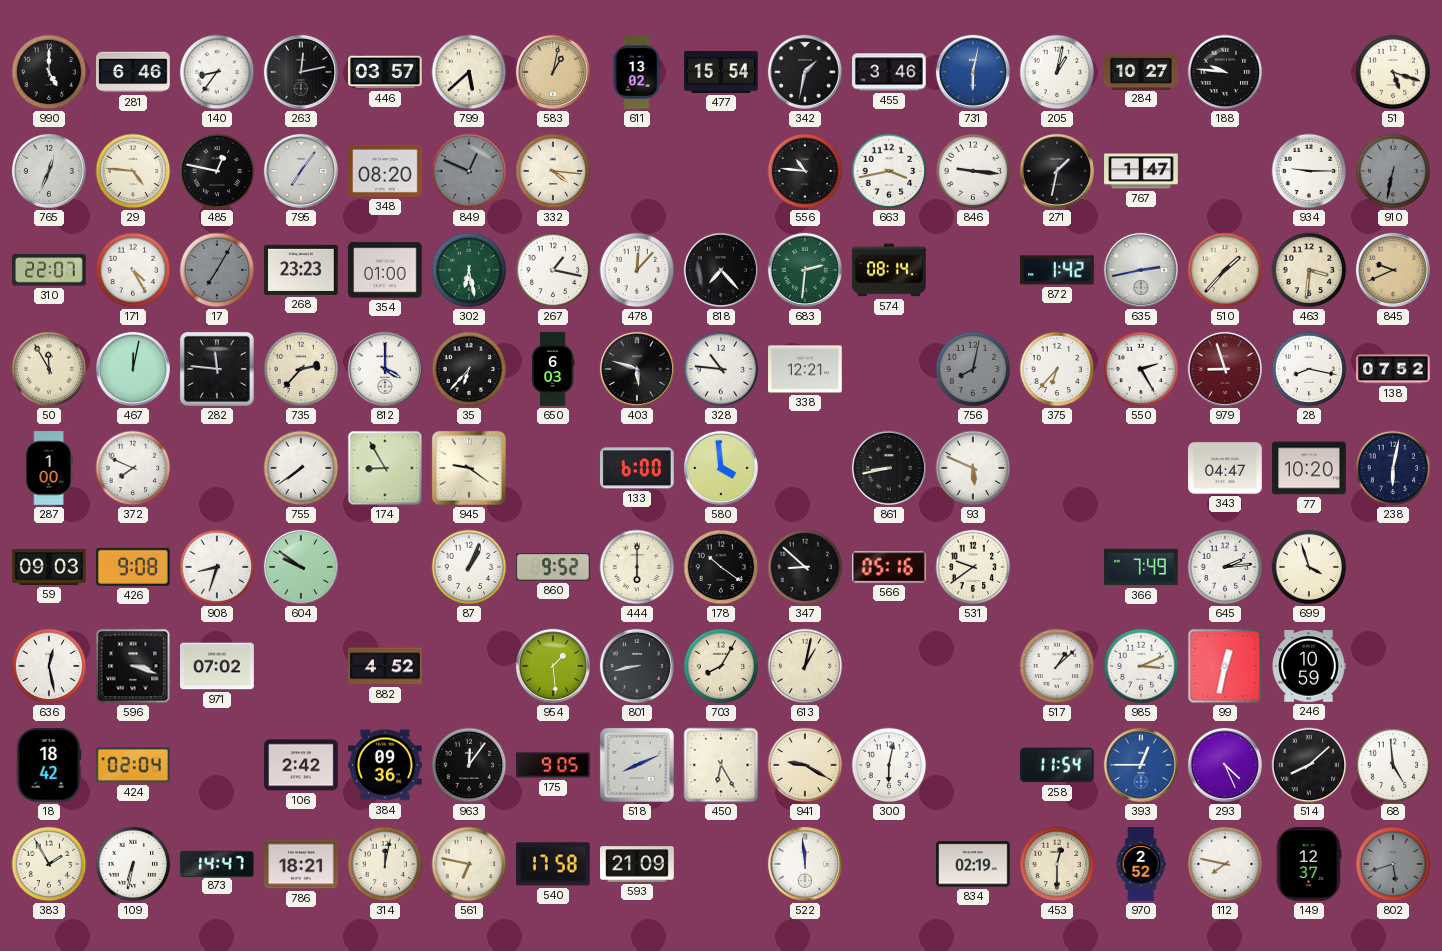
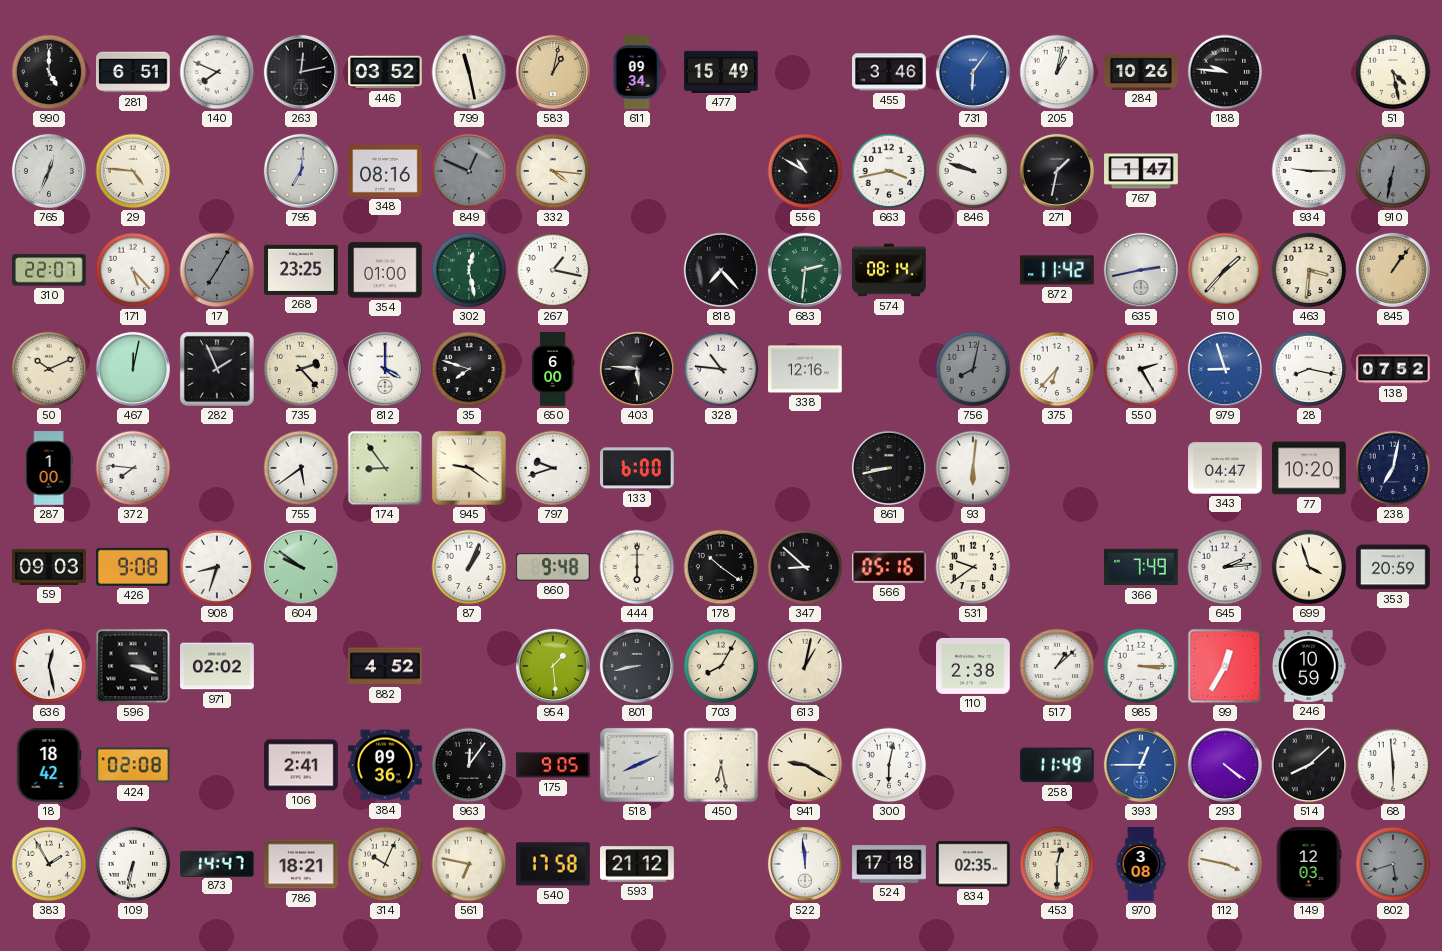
281: 6:46 -> 6:51
140: 8:36 -> 7:49
446: 03:57 -> 03:52
799: 5:38 -> 11:28
611: 13:02 -> 09:34
477: 15:54 -> 15:49
342: 1:32 -> none
731: 6:02 -> 6:06
284: 10:27 -> 10:26
51: 5:18 -> 4:28
485: 12:47 -> none
795: 7:06 -> 7:01
348: 08:20 -> 08:16
556: 10:46 -> 10:50
846: 9:16 -> 9:48
171: 4:25 -> 5:23
268: 23:23 -> 23:25
302: 6:28 -> 12:28
478: 12:07 -> none
872: 1:42 -> 11:42
845: 9:41 -> 1:06
50: 11:55 -> 10:11
282: 11:46 -> 1:56
735: 2:37 -> 2:23
35: 6:37 -> 7:48
650: 6:03 -> 6:00
403: 5:48 -> 5:46
338: 12:21 -> 12:16
979 dial: burgundy -> blue
372: 7:49 -> 7:46
755: 7:39 -> 5:39
174: 8:55 -> 8:54
797: none -> 9:42
580: 3:59 -> none
93: 5:49 -> 6:01
238: 6:02 -> 7:02
860: 9:52 -> 9:48
353: none -> 20:59
971: 07:02 -> 02:02
110: none -> 2:38
985: 3:11 -> 3:15
99: 12:32 -> 12:35
424: 02:04 -> 02:08
106: 2:42 -> 2:41
450: 6:25 -> 6:28
258: 11:54 -> 11:49
293: 4:26 -> 4:21
68: 4:59 -> 5:59
314: 12:02 -> 10:04
593: 21:09 -> 21:12
524: none -> 17:18
834: 02:19 -> 02:35
970: 2:52 -> 3:08
112: 7:47 -> 3:47
149: 12:37 -> 12:03
